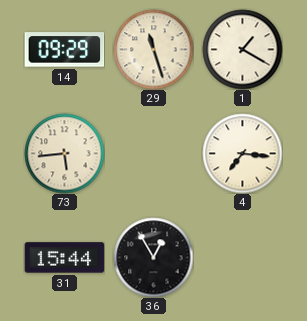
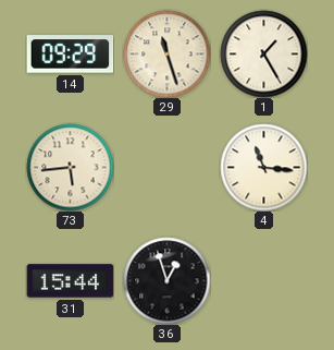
1: 1:20 -> 1:25
4: 7:16 -> 11:16
36: 12:55 -> 12:57
